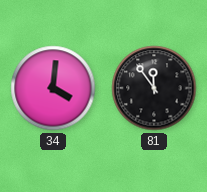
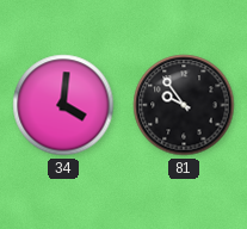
81: 11:54 -> 9:54
